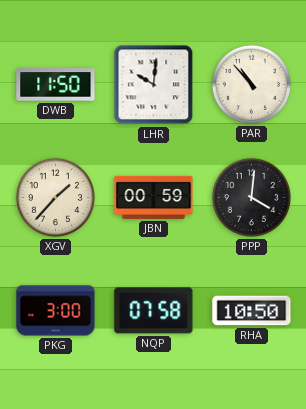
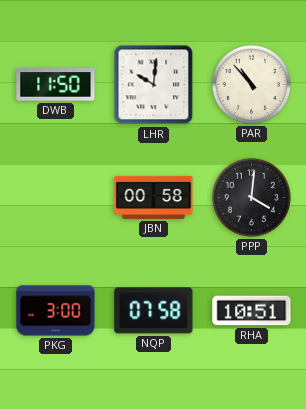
XGV: 1:37 -> none
JBN: 00:59 -> 00:58
RHA: 10:50 -> 10:51
